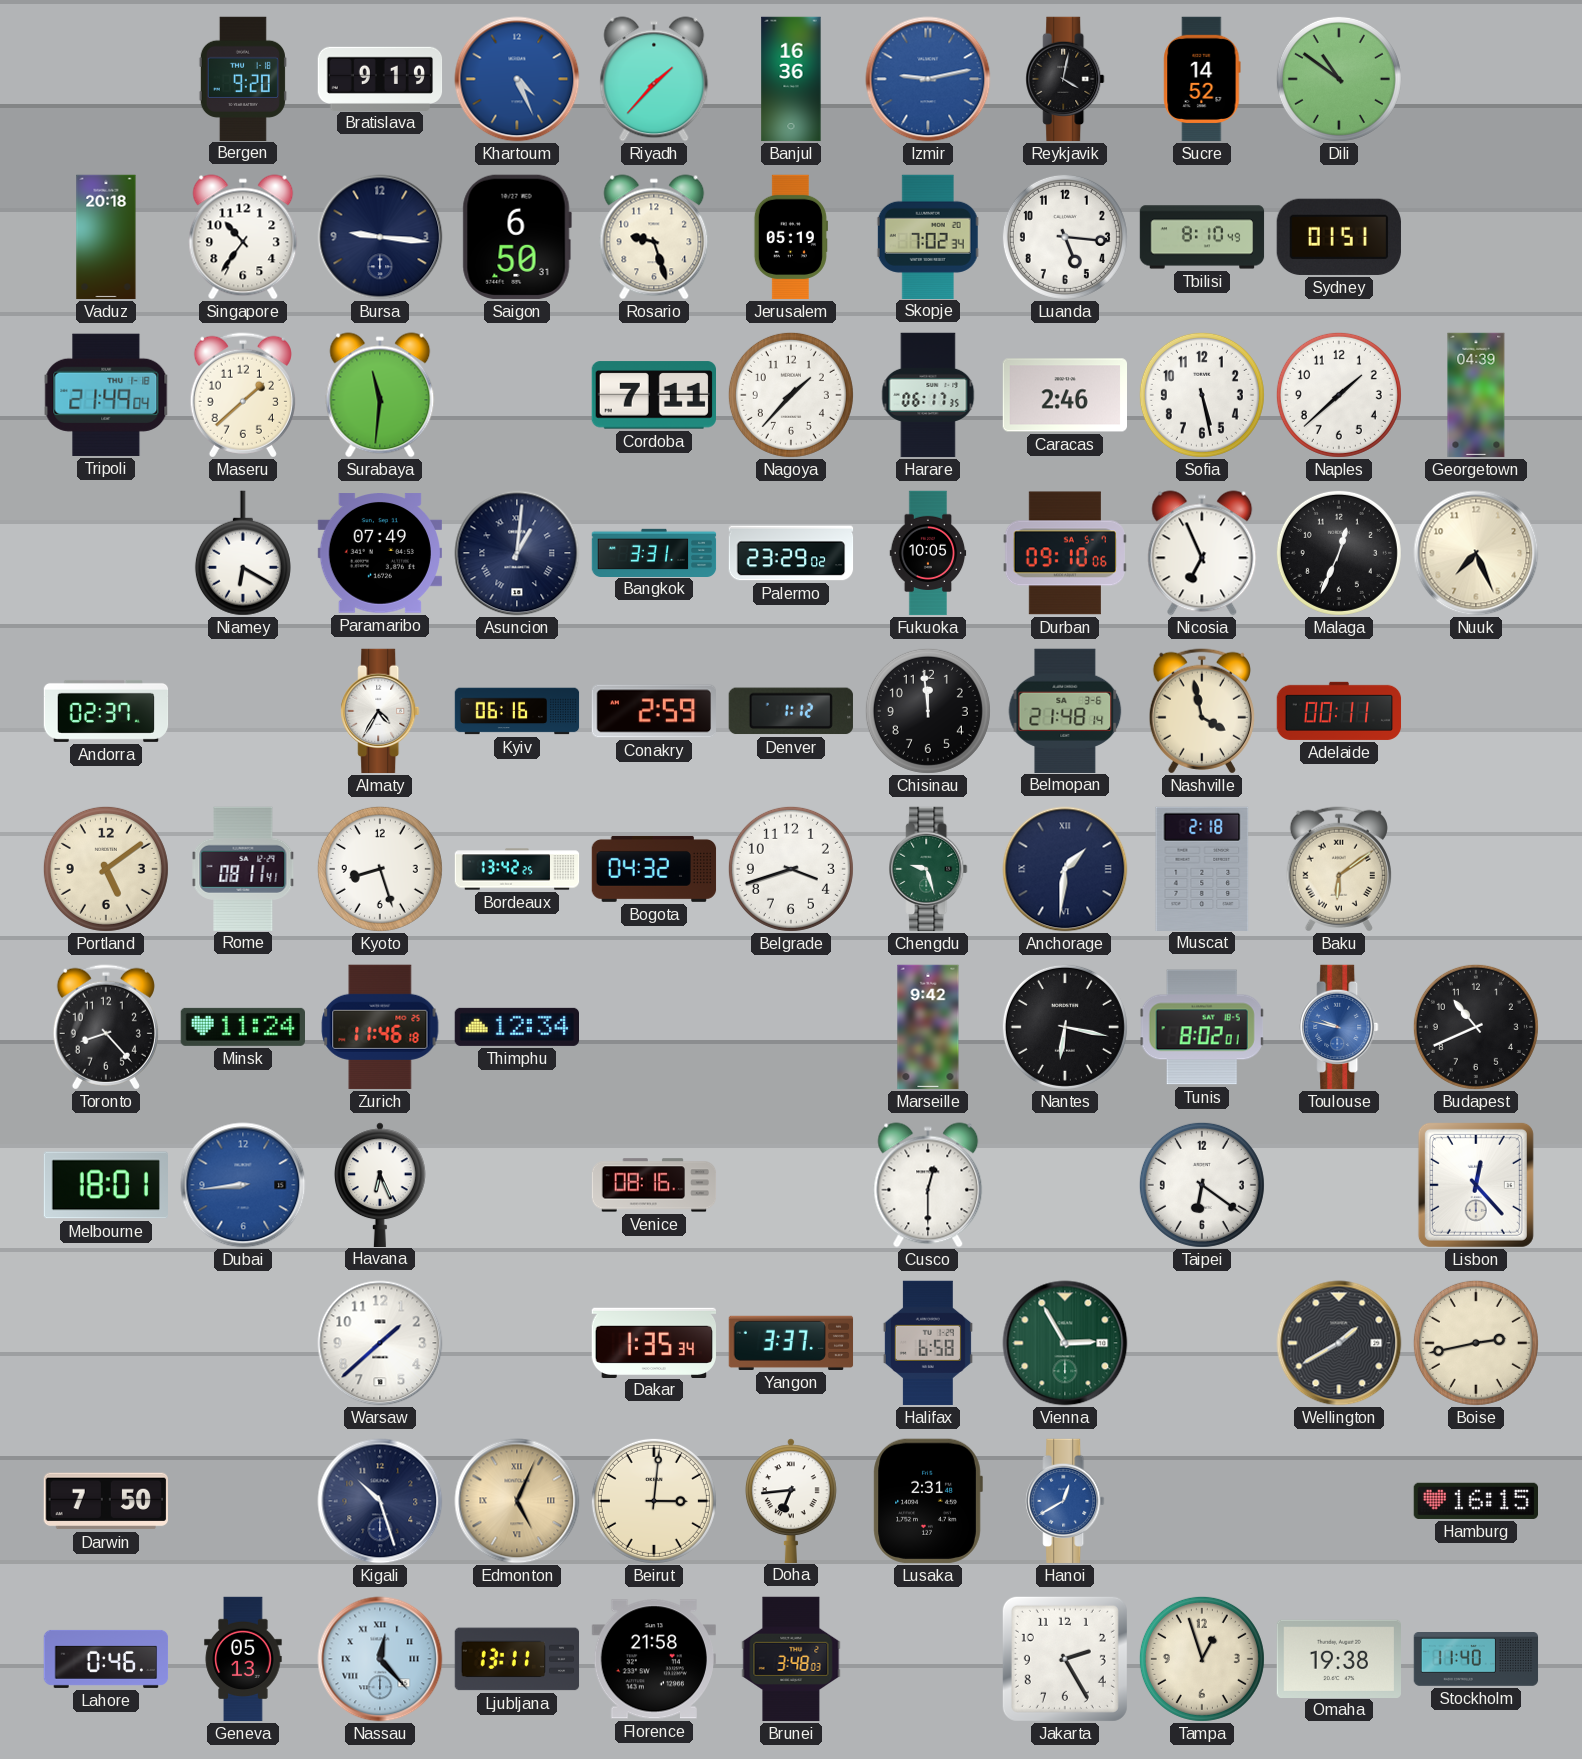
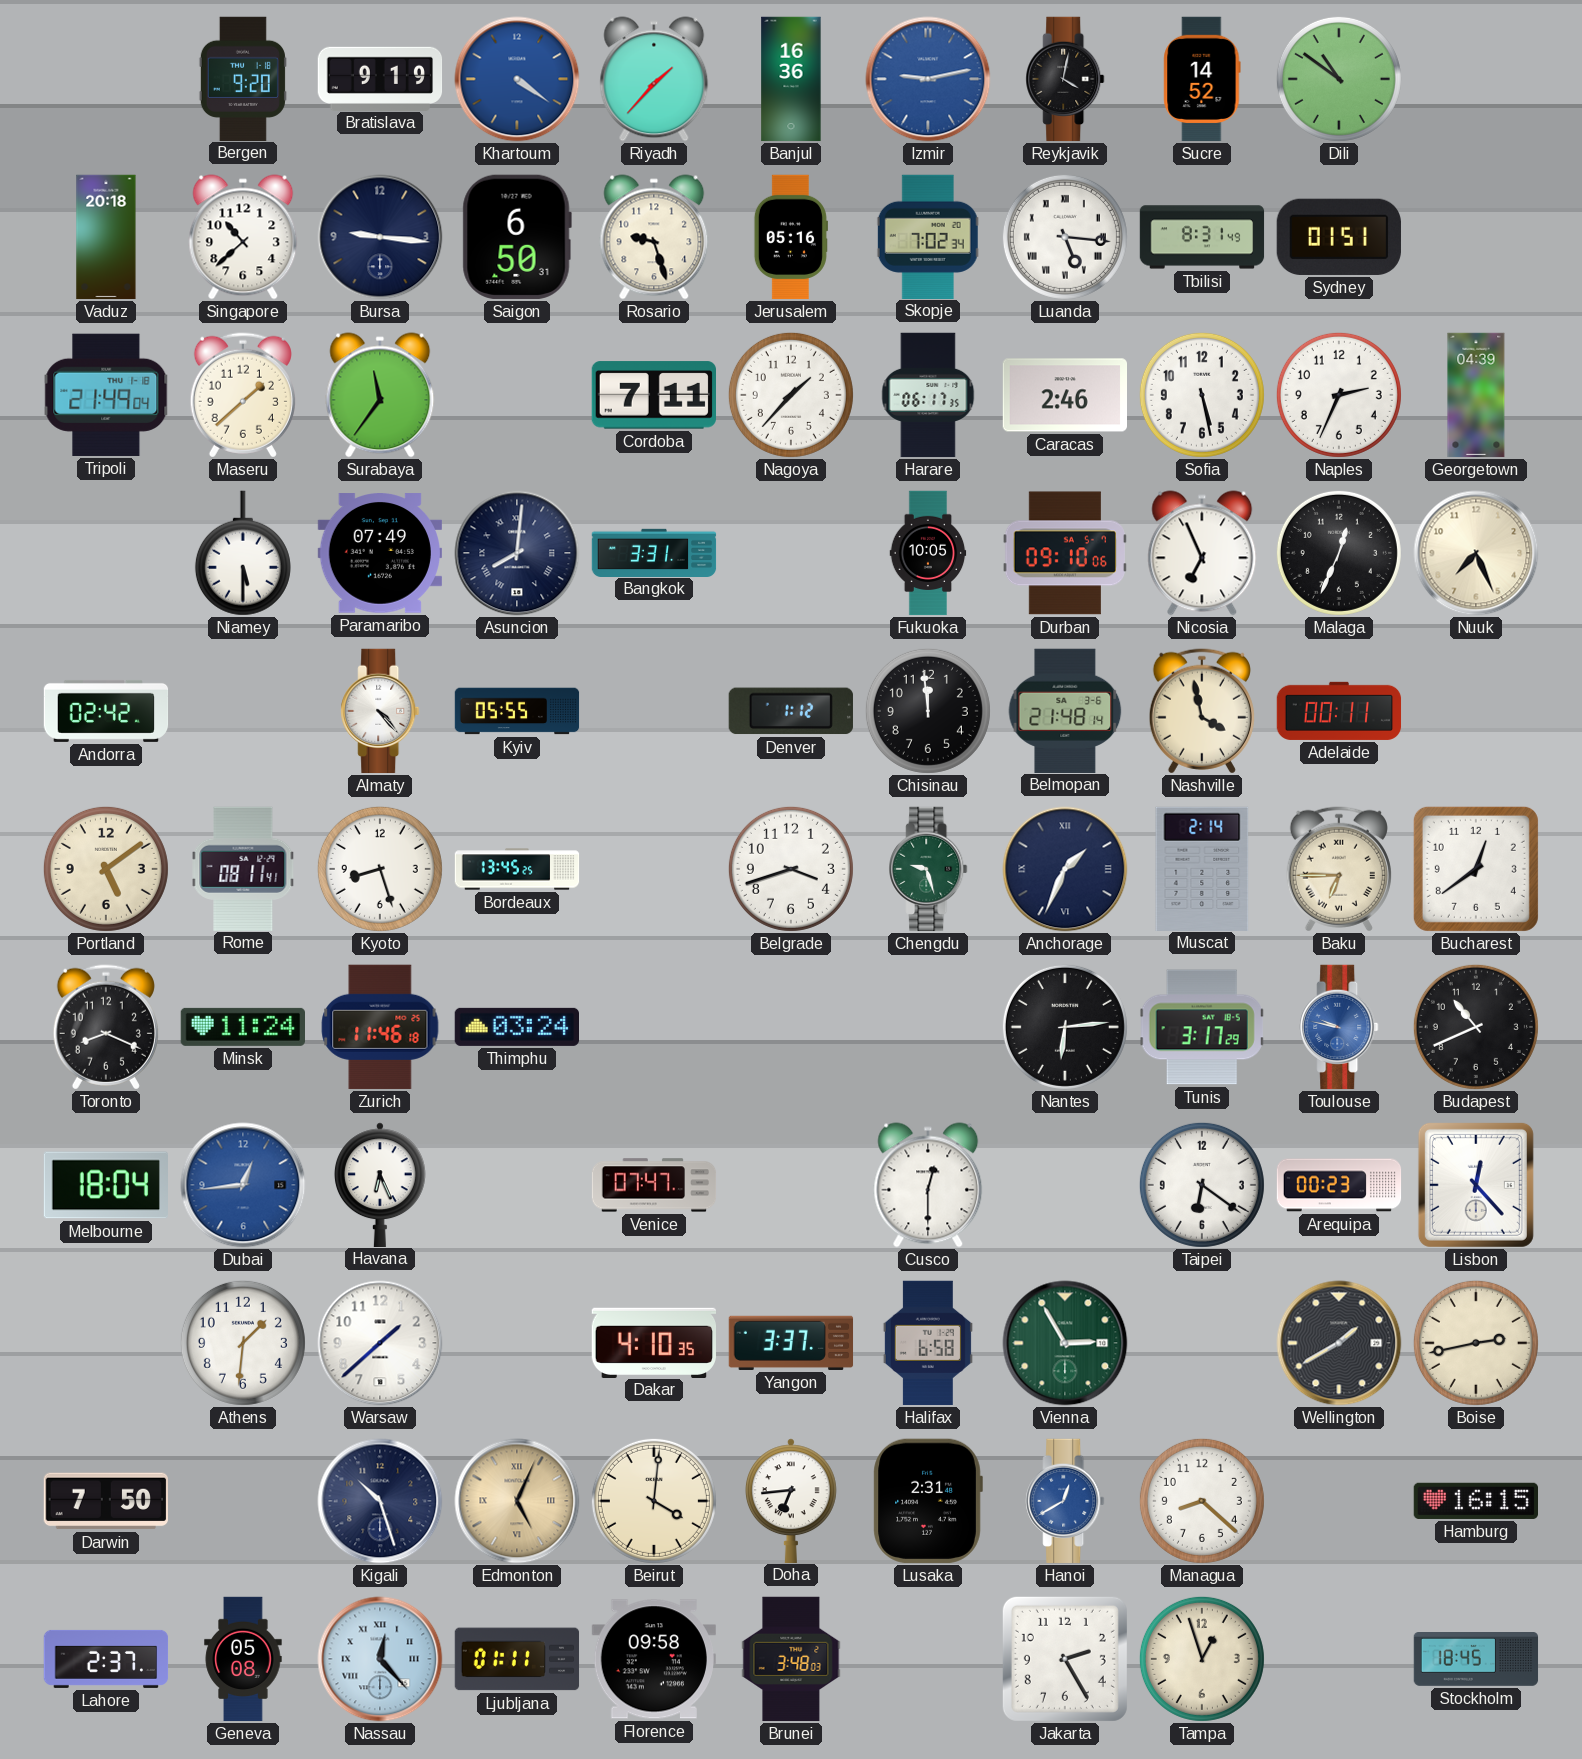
Khartoum: 4:26 -> 4:21
Singapore: 10:36 -> 10:38
Jerusalem: 05:19 -> 05:16
Luanda numerals: Arabic -> Roman
Tbilisi: 8:10 -> 8:31
Surabaya: 11:31 -> 11:36
Naples: 1:38 -> 2:34
Niamey: 6:20 -> 5:30
Asuncion: 1:01 -> 8:01
Palermo: 23:29 -> none
Andorra: 02:37 -> 02:42
Almaty: 4:35 -> 4:23
Kyiv: 06:16 -> 05:55
Conakry: 2:59 -> none
Bordeaux: 13:42 -> 13:45
Bogota: 04:32 -> none
Anchorage: 1:31 -> 1:34
Muscat: 2:18 -> 2:14
Baku: 6:09 -> 6:45
Bucharest: none -> 12:39
Toronto: 8:23 -> 8:19
Thimphu: 12:34 -> 03:24
Marseille: 9:42 -> none
Nantes: 6:17 -> 6:14
Tunis: 8:02 -> 3:17
Melbourne: 18:01 -> 18:04
Dubai: 8:44 -> 12:44
Venice: 08:16 -> 07:47
Arequipa: none -> 00:23
Athens: none -> 1:31
Dakar: 1:35 -> 4:10
Beirut: 3:01 -> 4:01
Managua: none -> 8:22
Lahore: 0:46 -> 2:37
Geneva: 05:13 -> 05:08
Ljubljana: 13:11 -> 01:11
Florence: 21:58 -> 09:58
Omaha: 19:38 -> none
Stockholm: 11:40 -> 18:45
